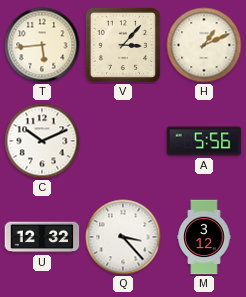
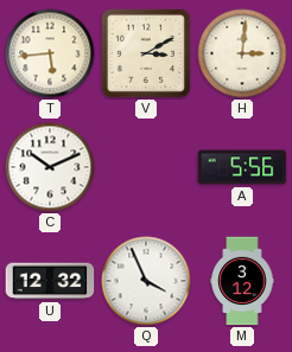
V: 3:07 -> 3:10
H: 1:11 -> 3:01
Q: 3:23 -> 3:56
